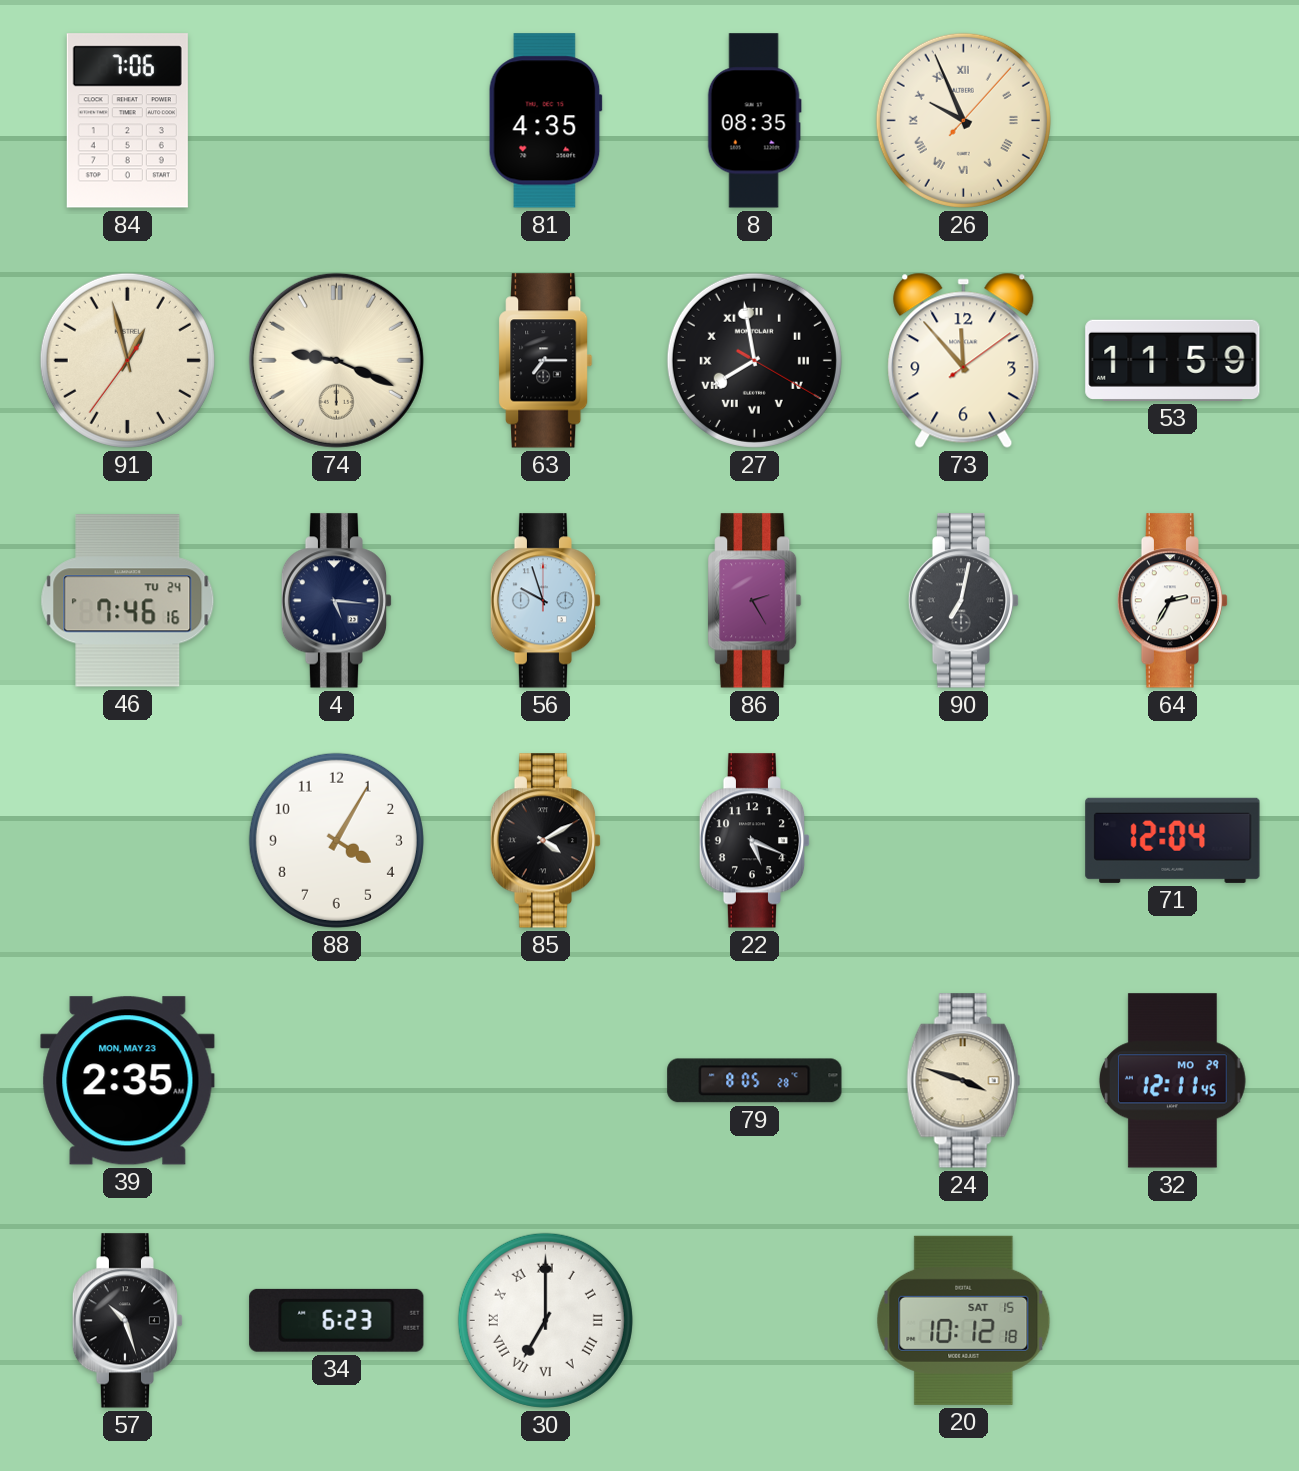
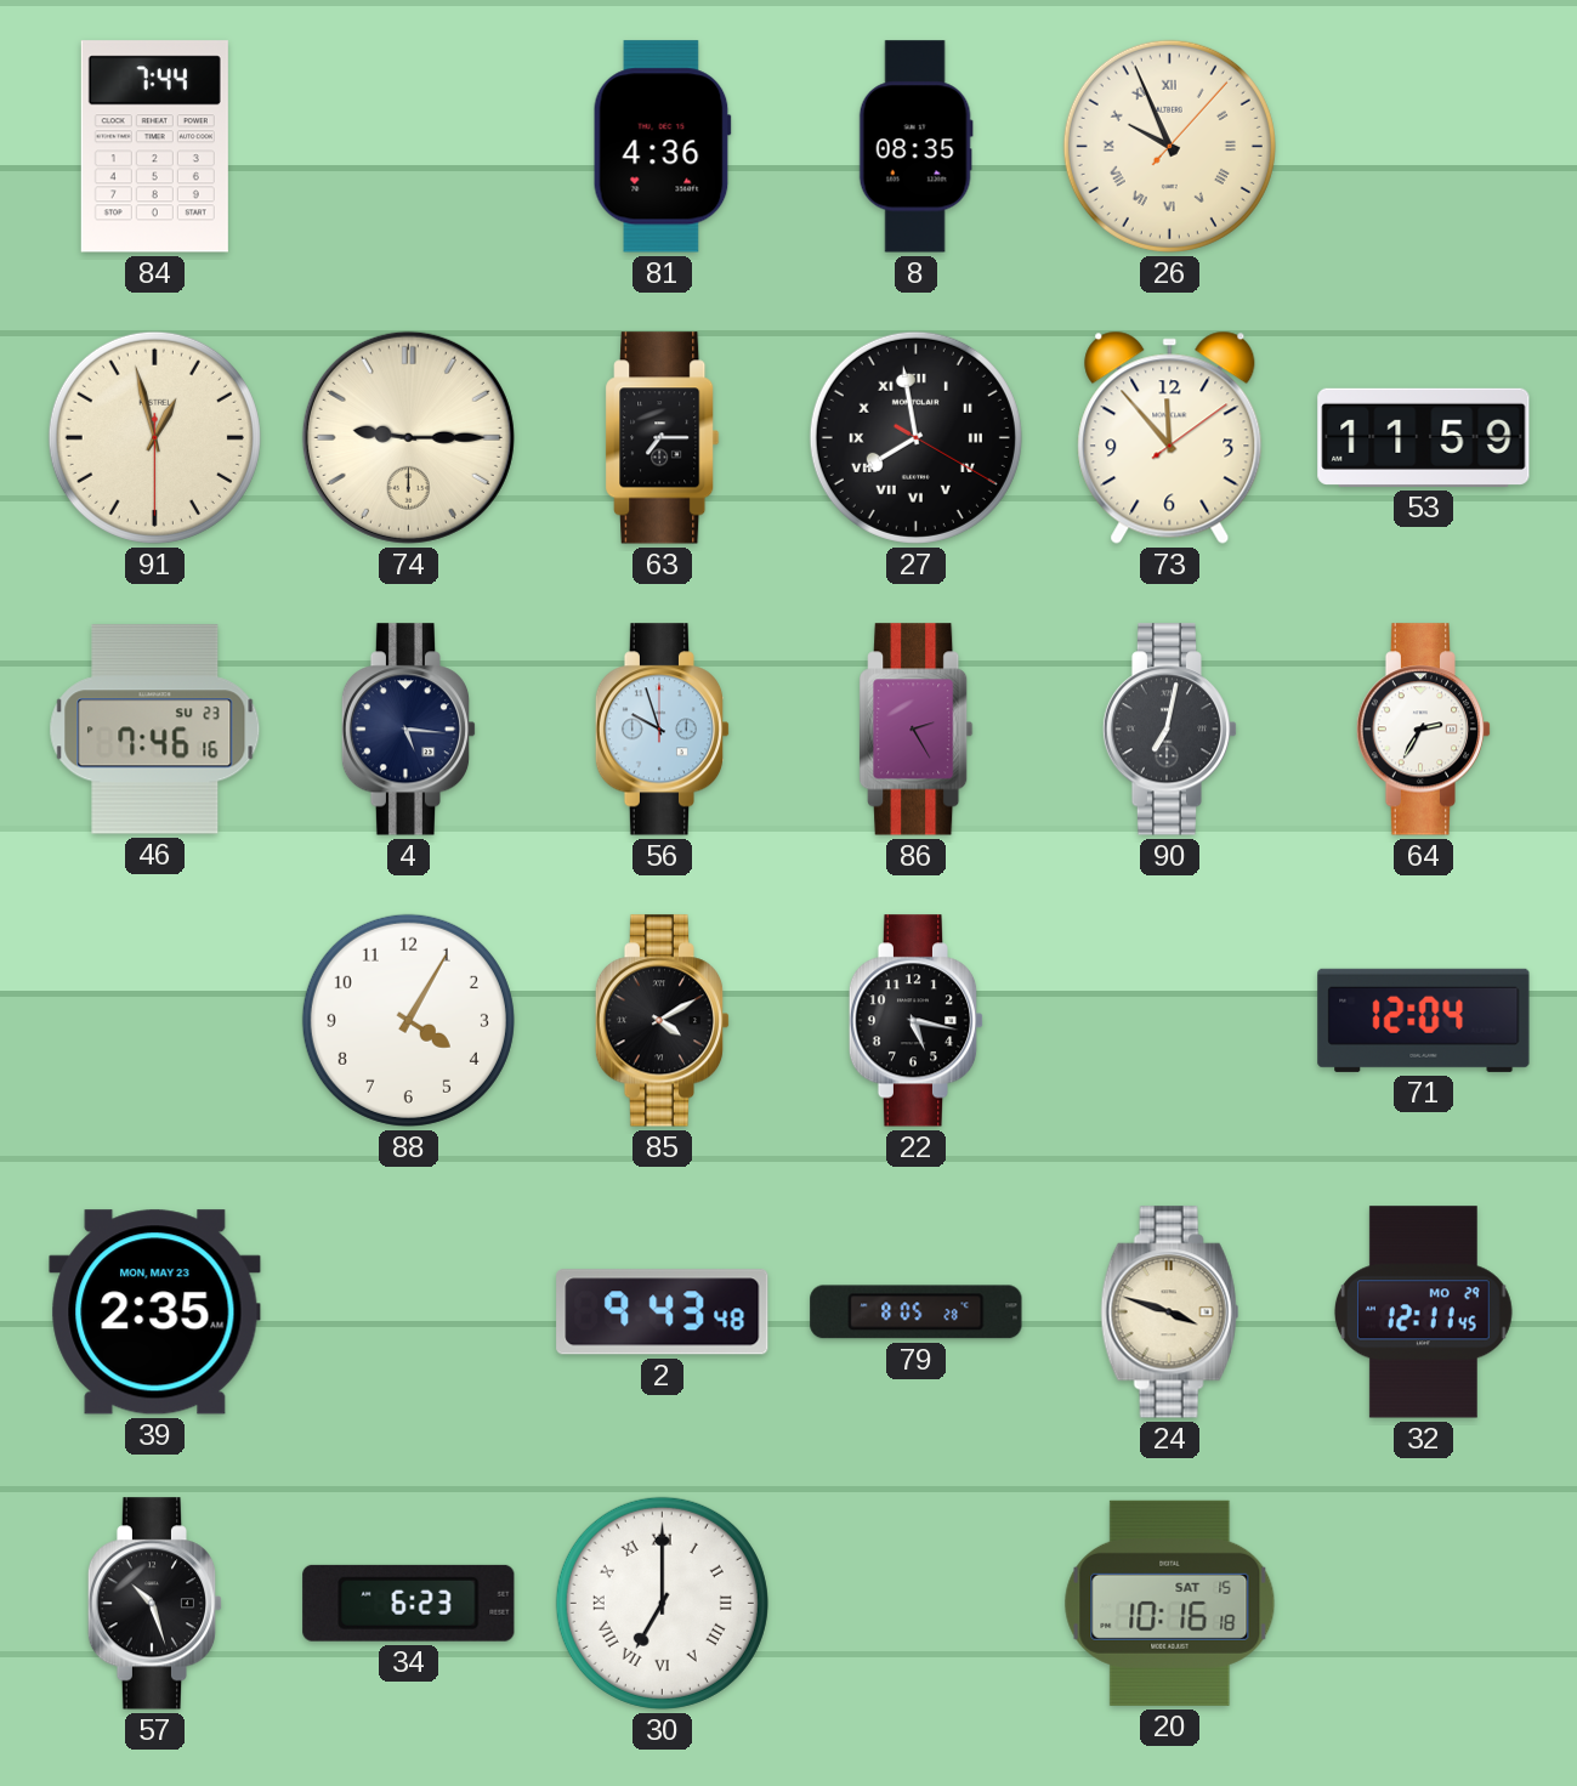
84: 7:06 -> 7:44
81: 4:35 -> 4:36
91: 12:57:36 -> 12:57:30
74: 9:19 -> 9:15
46 date: TU 24 -> SU 23
22: 5:19 -> 5:17
2: none -> 9:43
20: 10:12 -> 10:16
